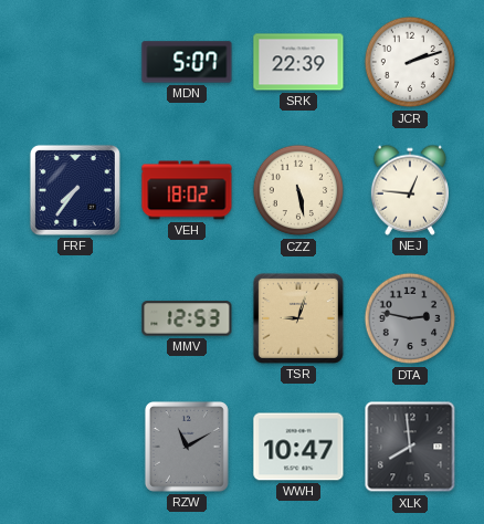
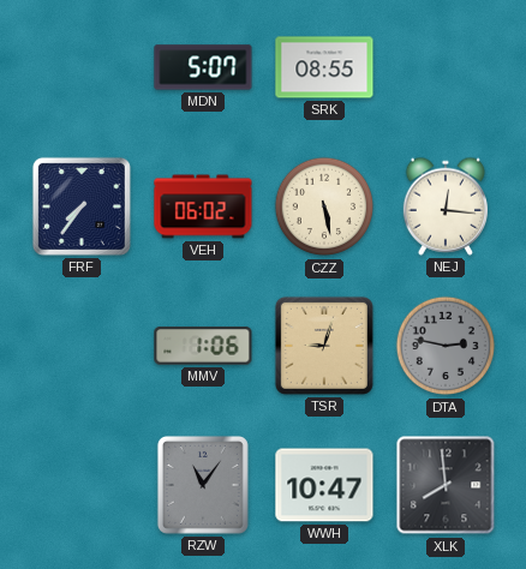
SRK: 22:39 -> 08:55
JCR: 2:12 -> none
VEH: 18:02 -> 06:02
NEJ: 12:46 -> 12:16
MMV: 12:53 -> 1:06
RZW: 11:10 -> 11:06
